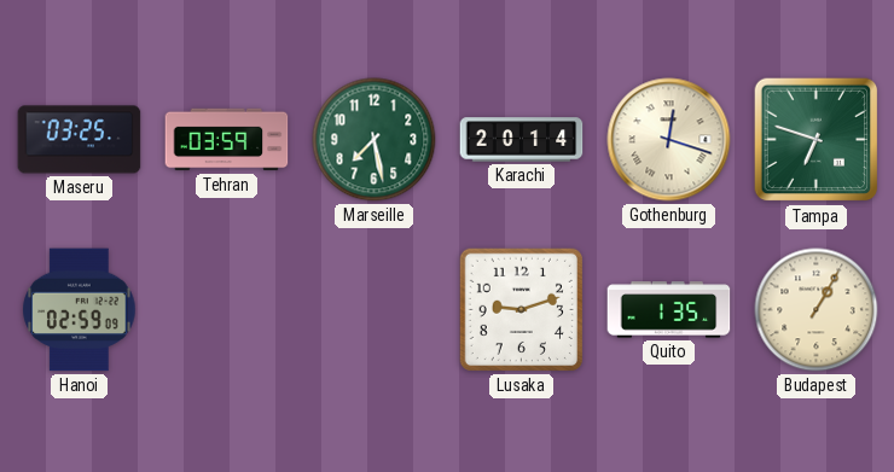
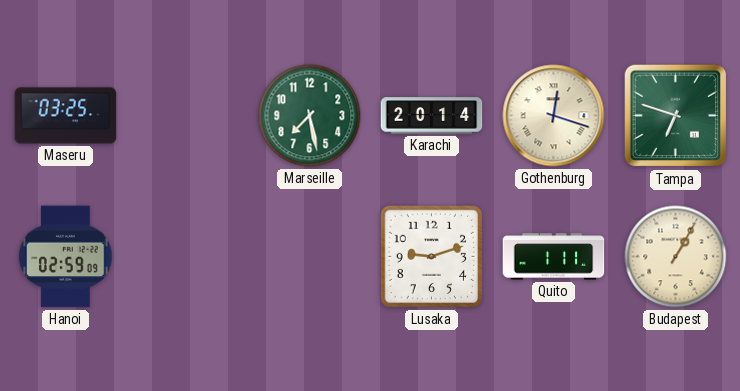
Tehran: 03:59 -> none
Quito: 1:35 -> 1:11
